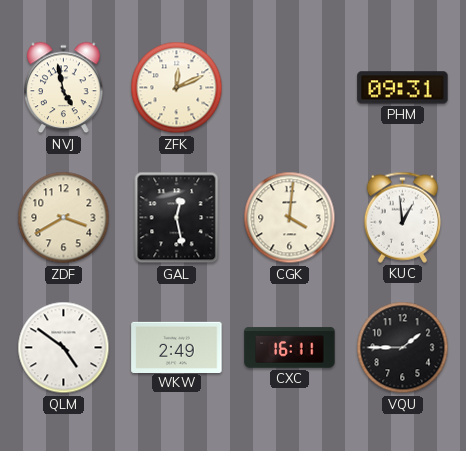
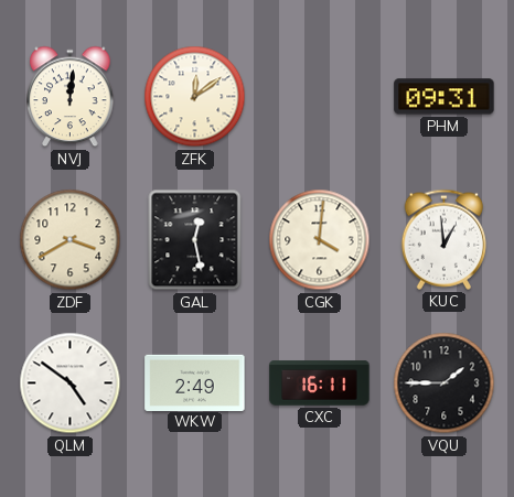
NVJ: 4:58 -> 12:01
ZFK: 12:11 -> 12:09
